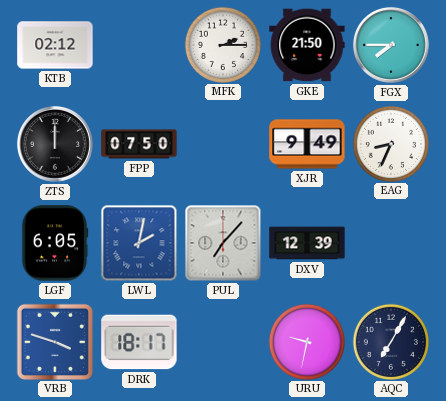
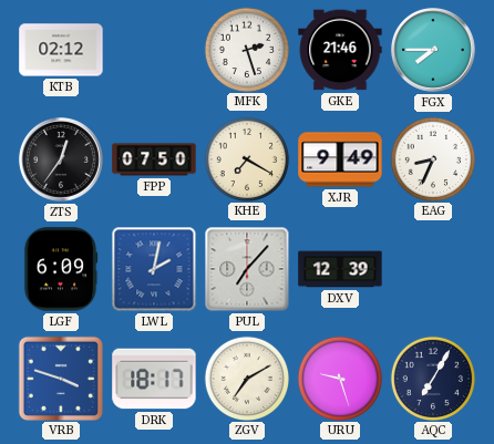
MFK: 2:15 -> 2:27
GKE: 21:50 -> 21:46
ZTS: 12:00 -> 12:36
KHE: none -> 7:20
LGF: 6:05 -> 6:09
ZGV: none -> 7:10
URU: 9:32 -> 9:27
